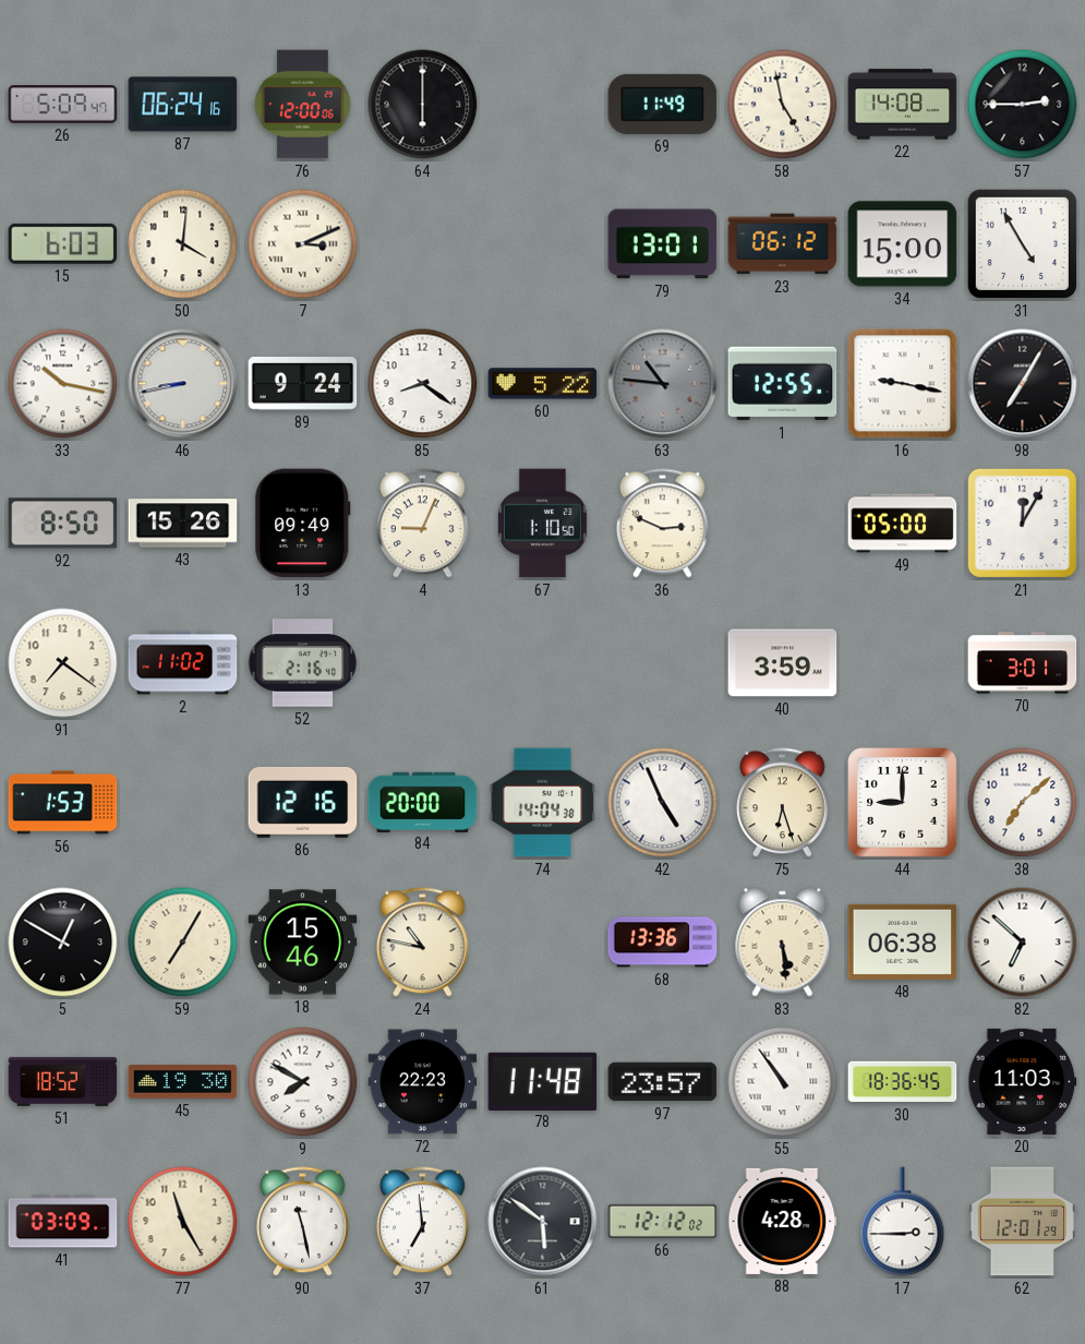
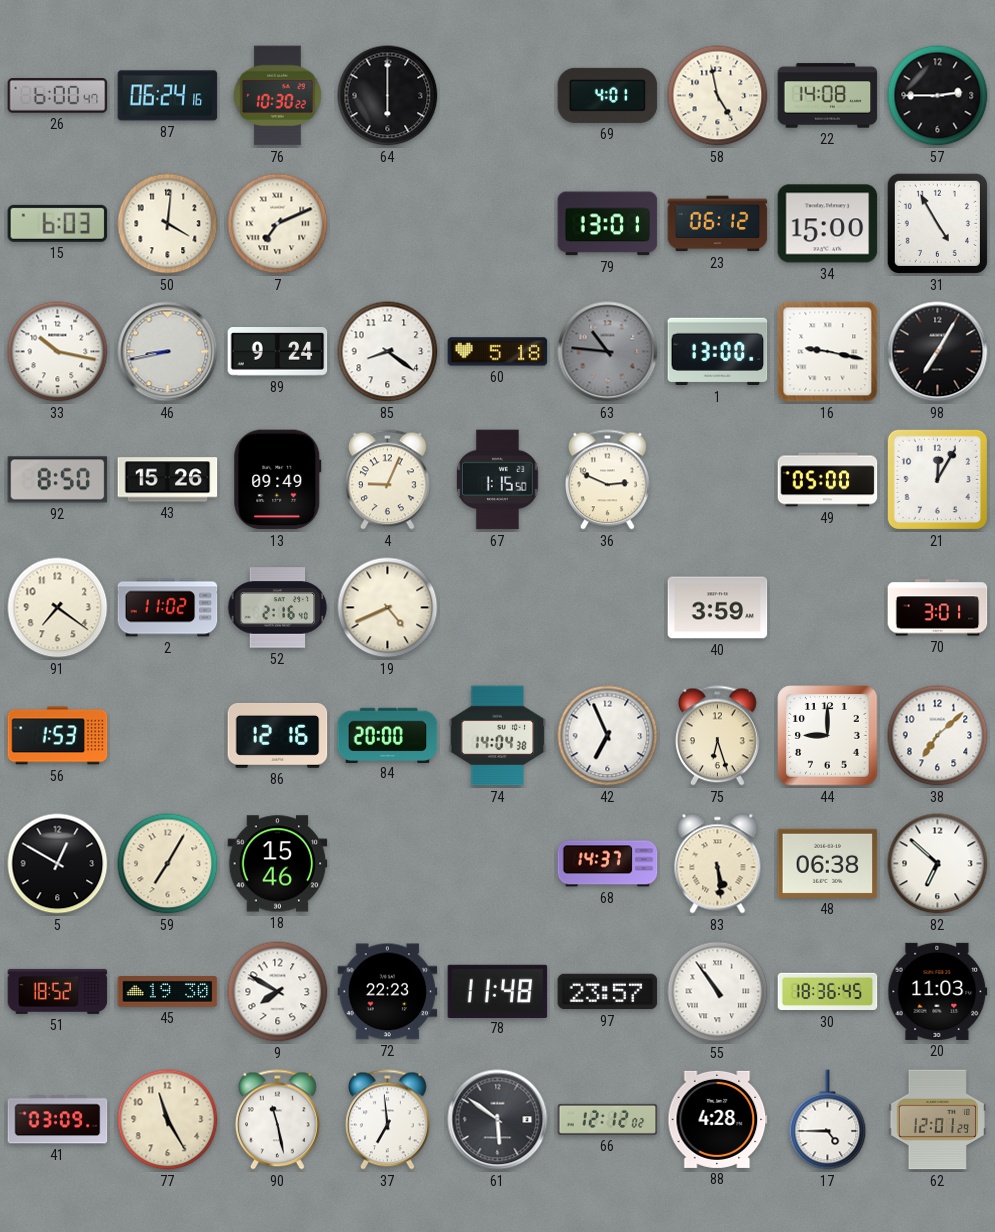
26: 5:09 -> 6:00
76: 12:00 -> 10:30
69: 11:49 -> 4:01
7: 3:11 -> 7:11
60: 5:22 -> 5:18
1: 12:55 -> 13:00
67: 1:10 -> 1:15
19: none -> 4:41
42: 4:56 -> 6:56
24: 10:47 -> none
68: 13:36 -> 14:37
17: 2:45 -> 4:45
